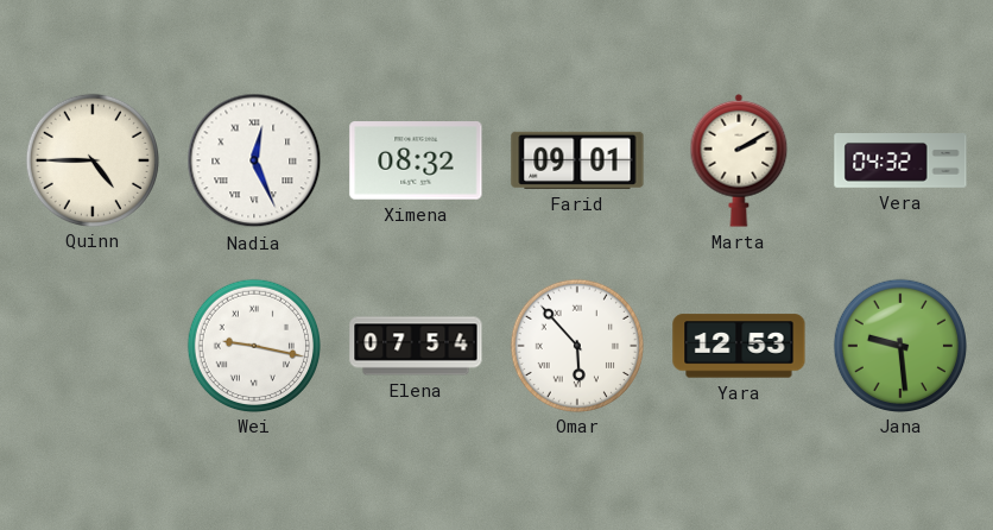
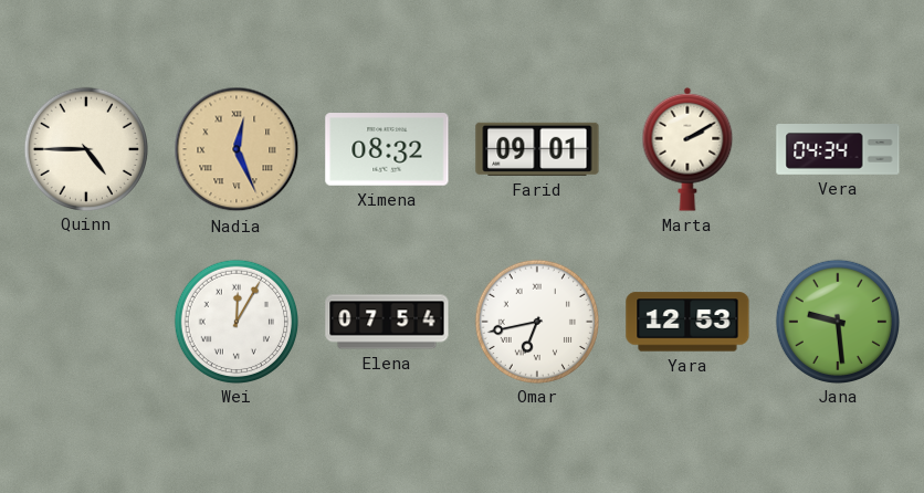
Nadia dial: white -> champagne
Vera: 04:32 -> 04:34
Wei: 9:17 -> 12:05
Omar: 5:53 -> 6:43
